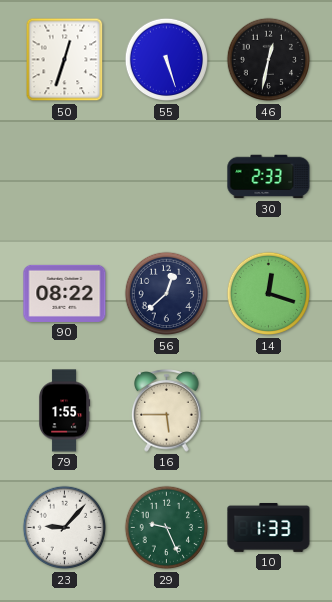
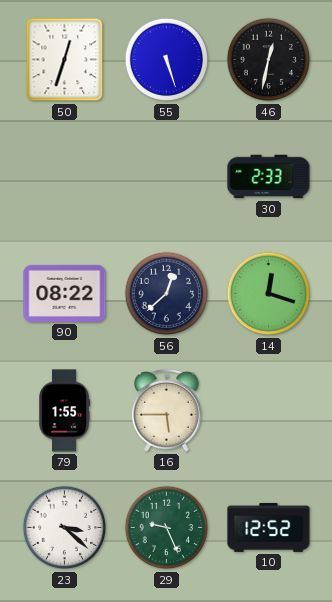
23: 9:07 -> 3:22
10: 1:33 -> 12:52
